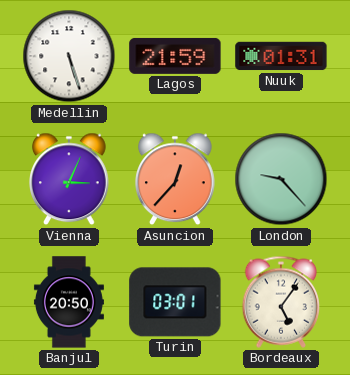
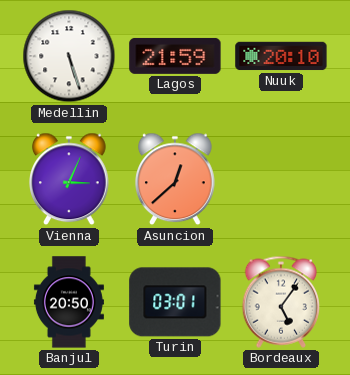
Nuuk: 01:31 -> 20:10
Asuncion: 12:37 -> 12:38
London: 9:23 -> none
